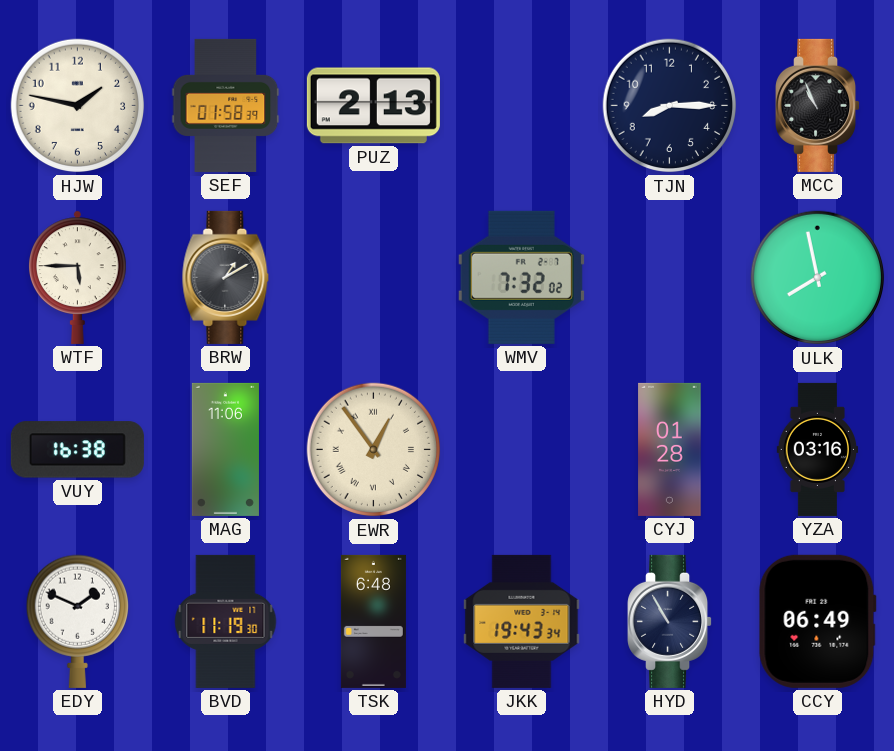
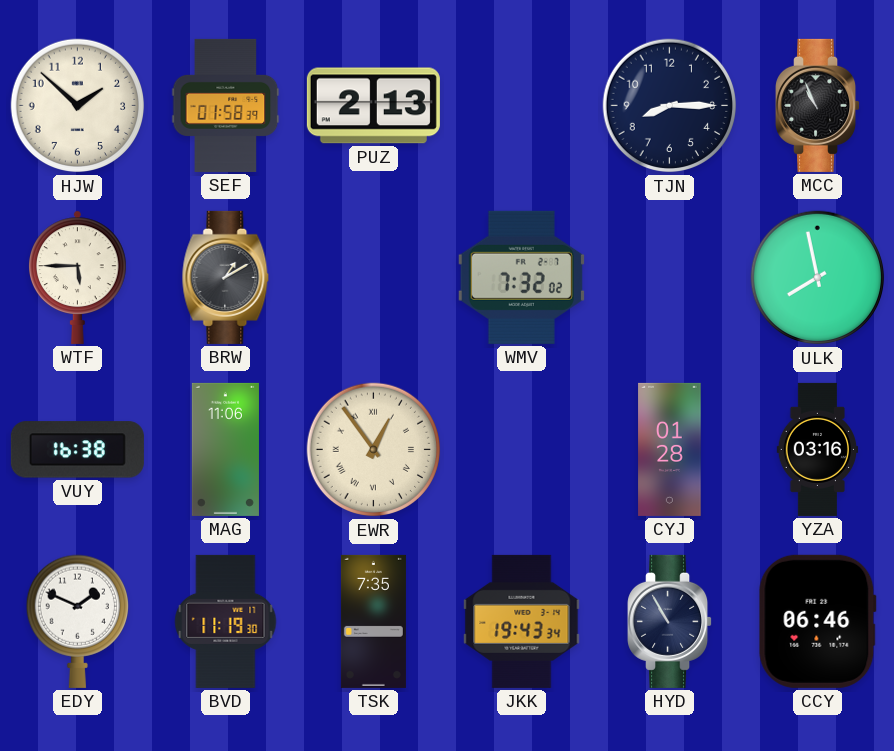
HJW: 1:47 -> 1:52
TSK: 6:48 -> 7:35
CCY: 06:49 -> 06:46
